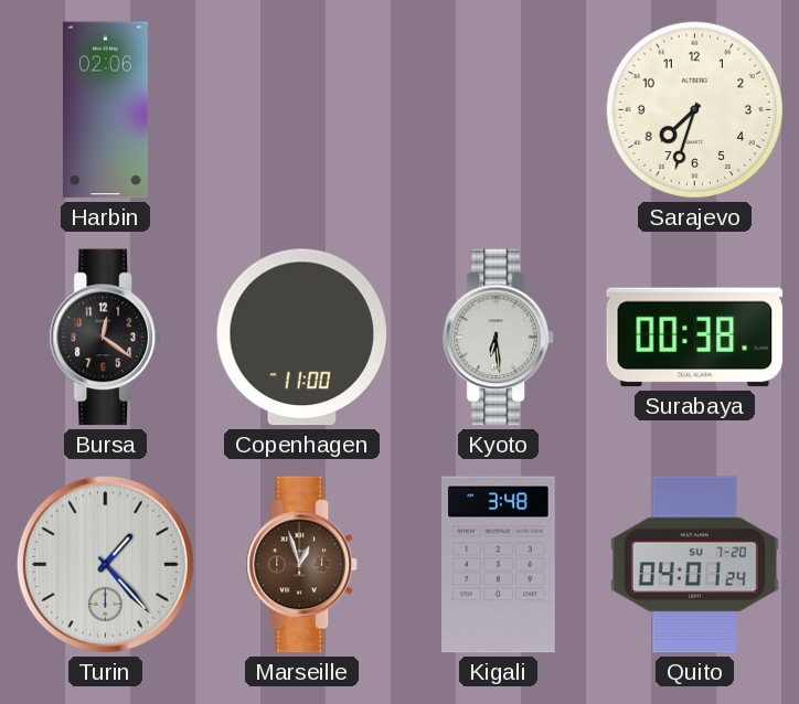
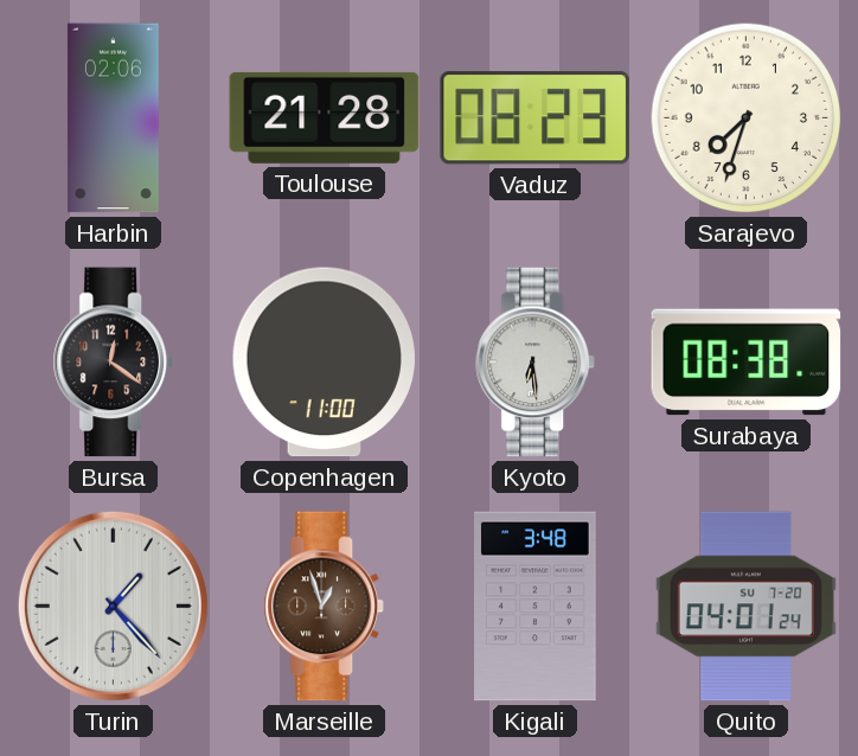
Toulouse: none -> 21:28
Vaduz: none -> 08:23
Surabaya: 00:38 -> 08:38
